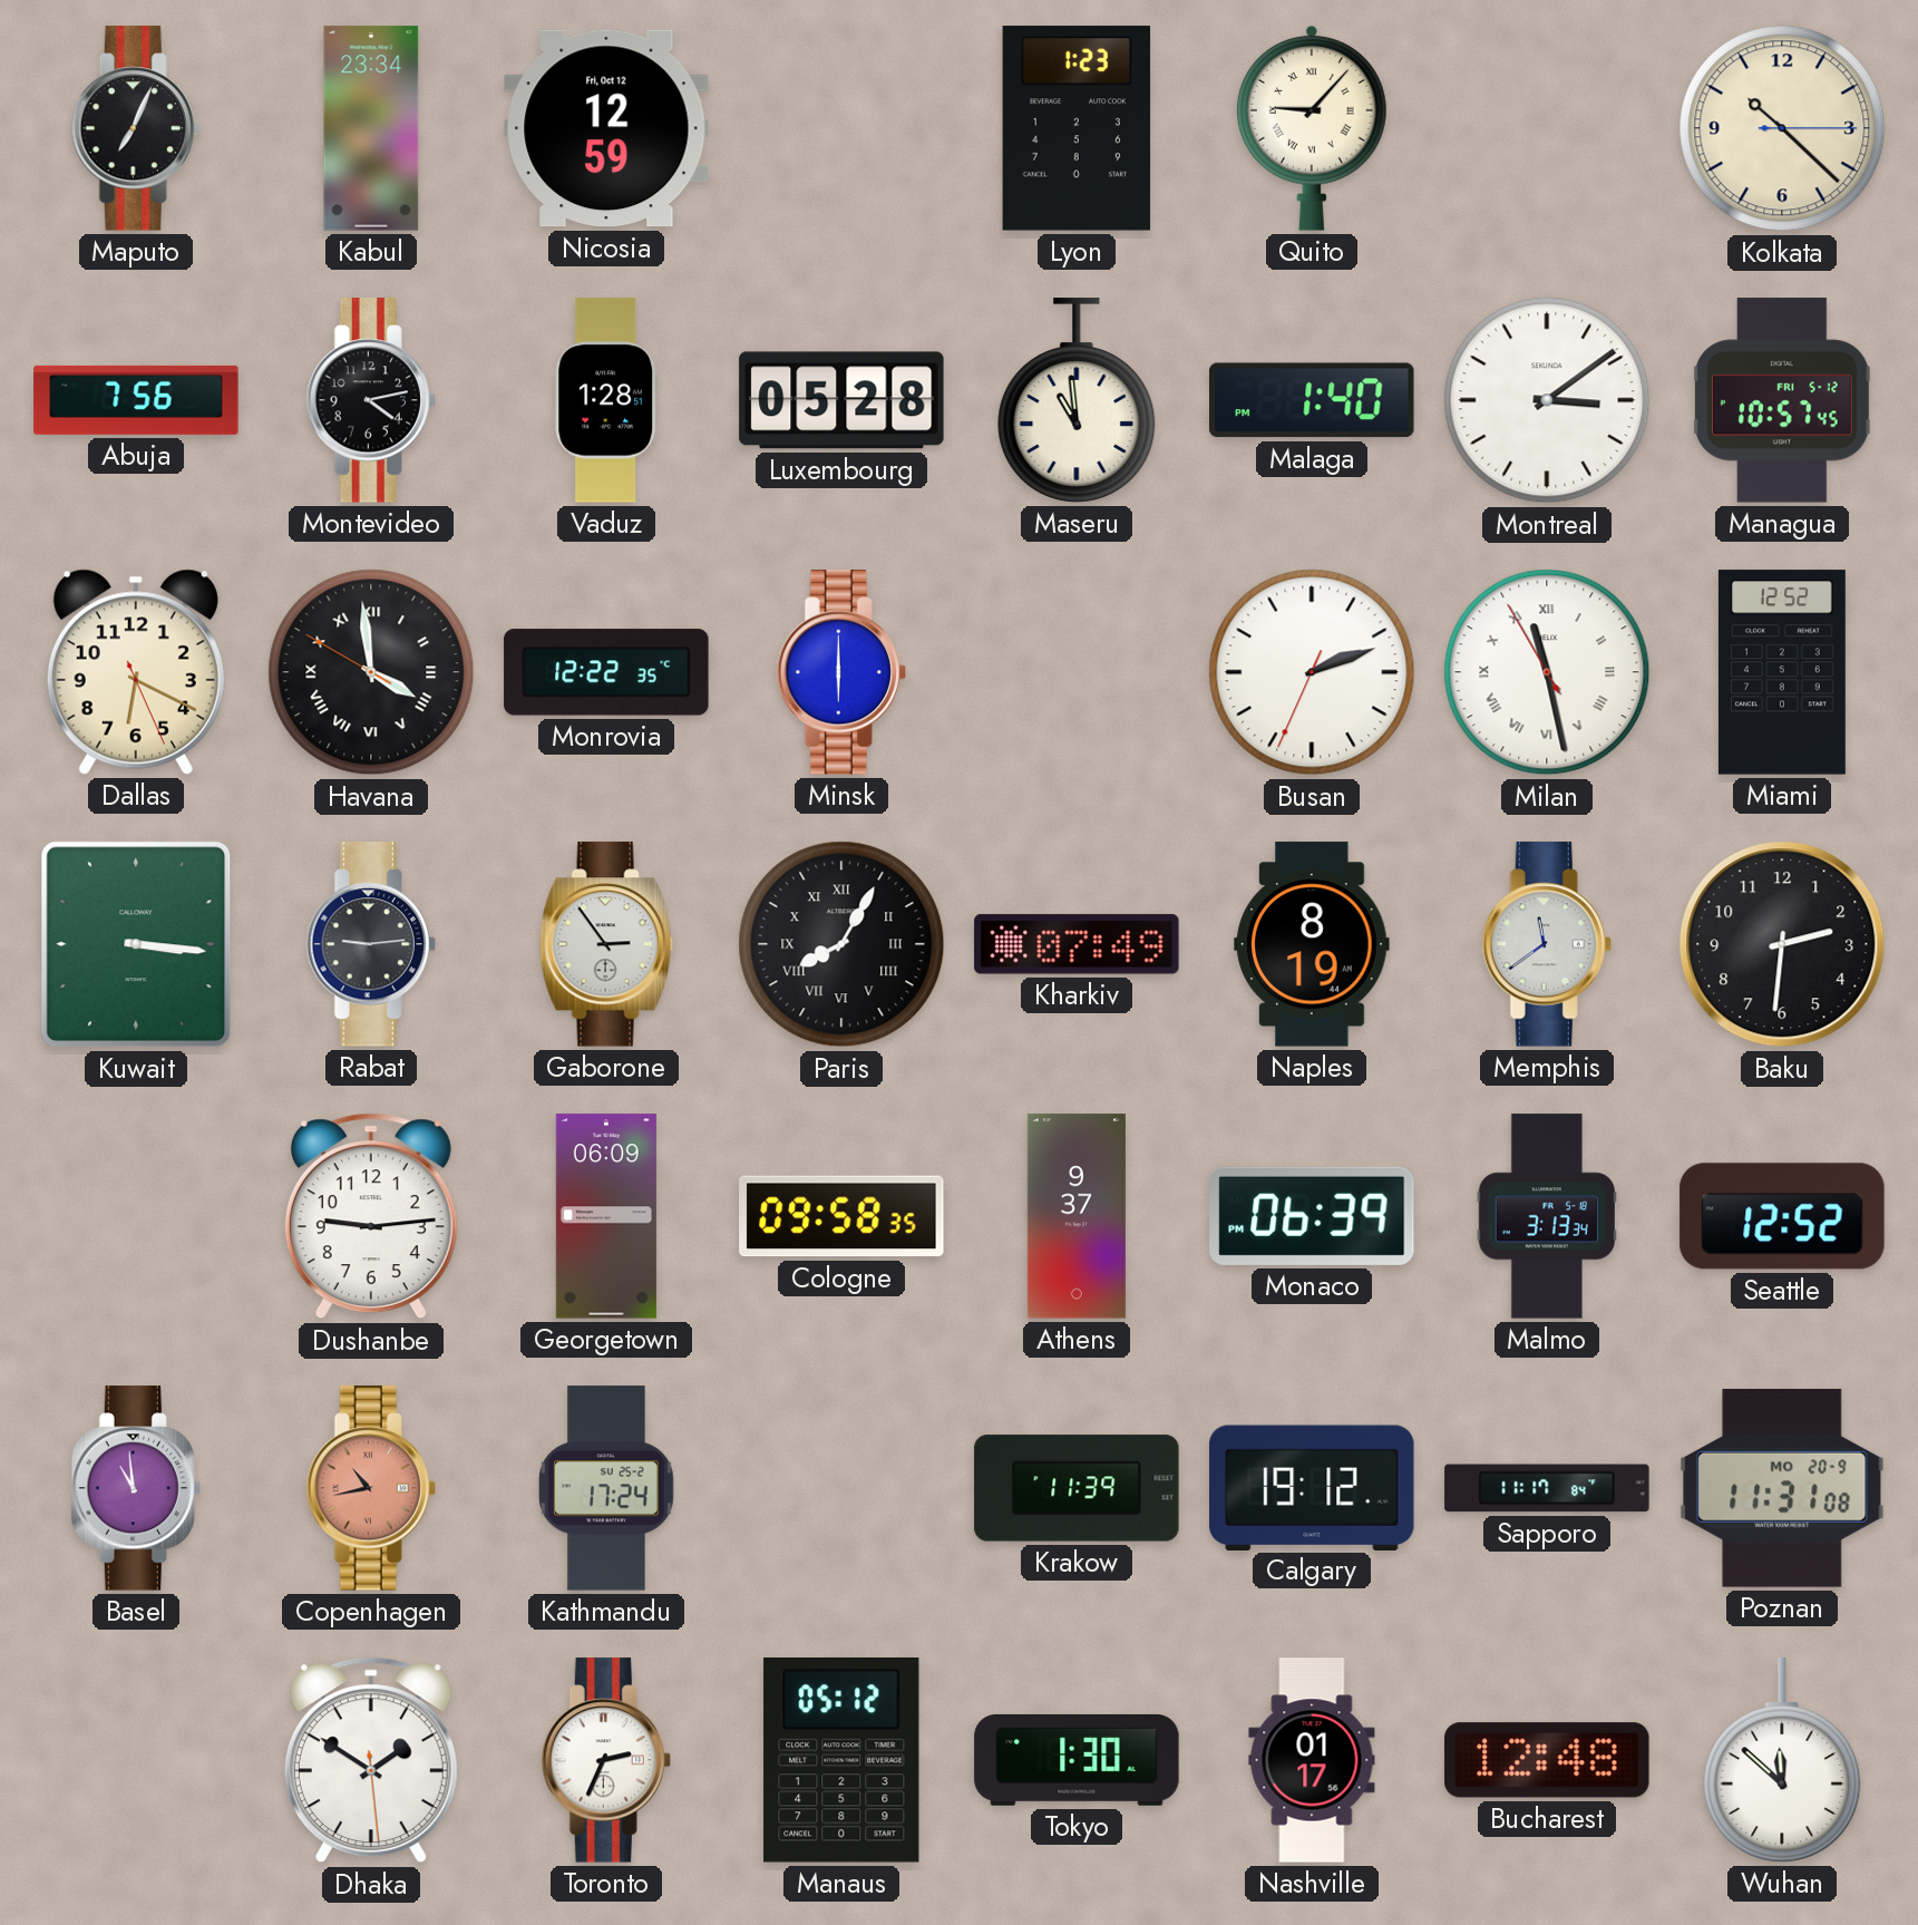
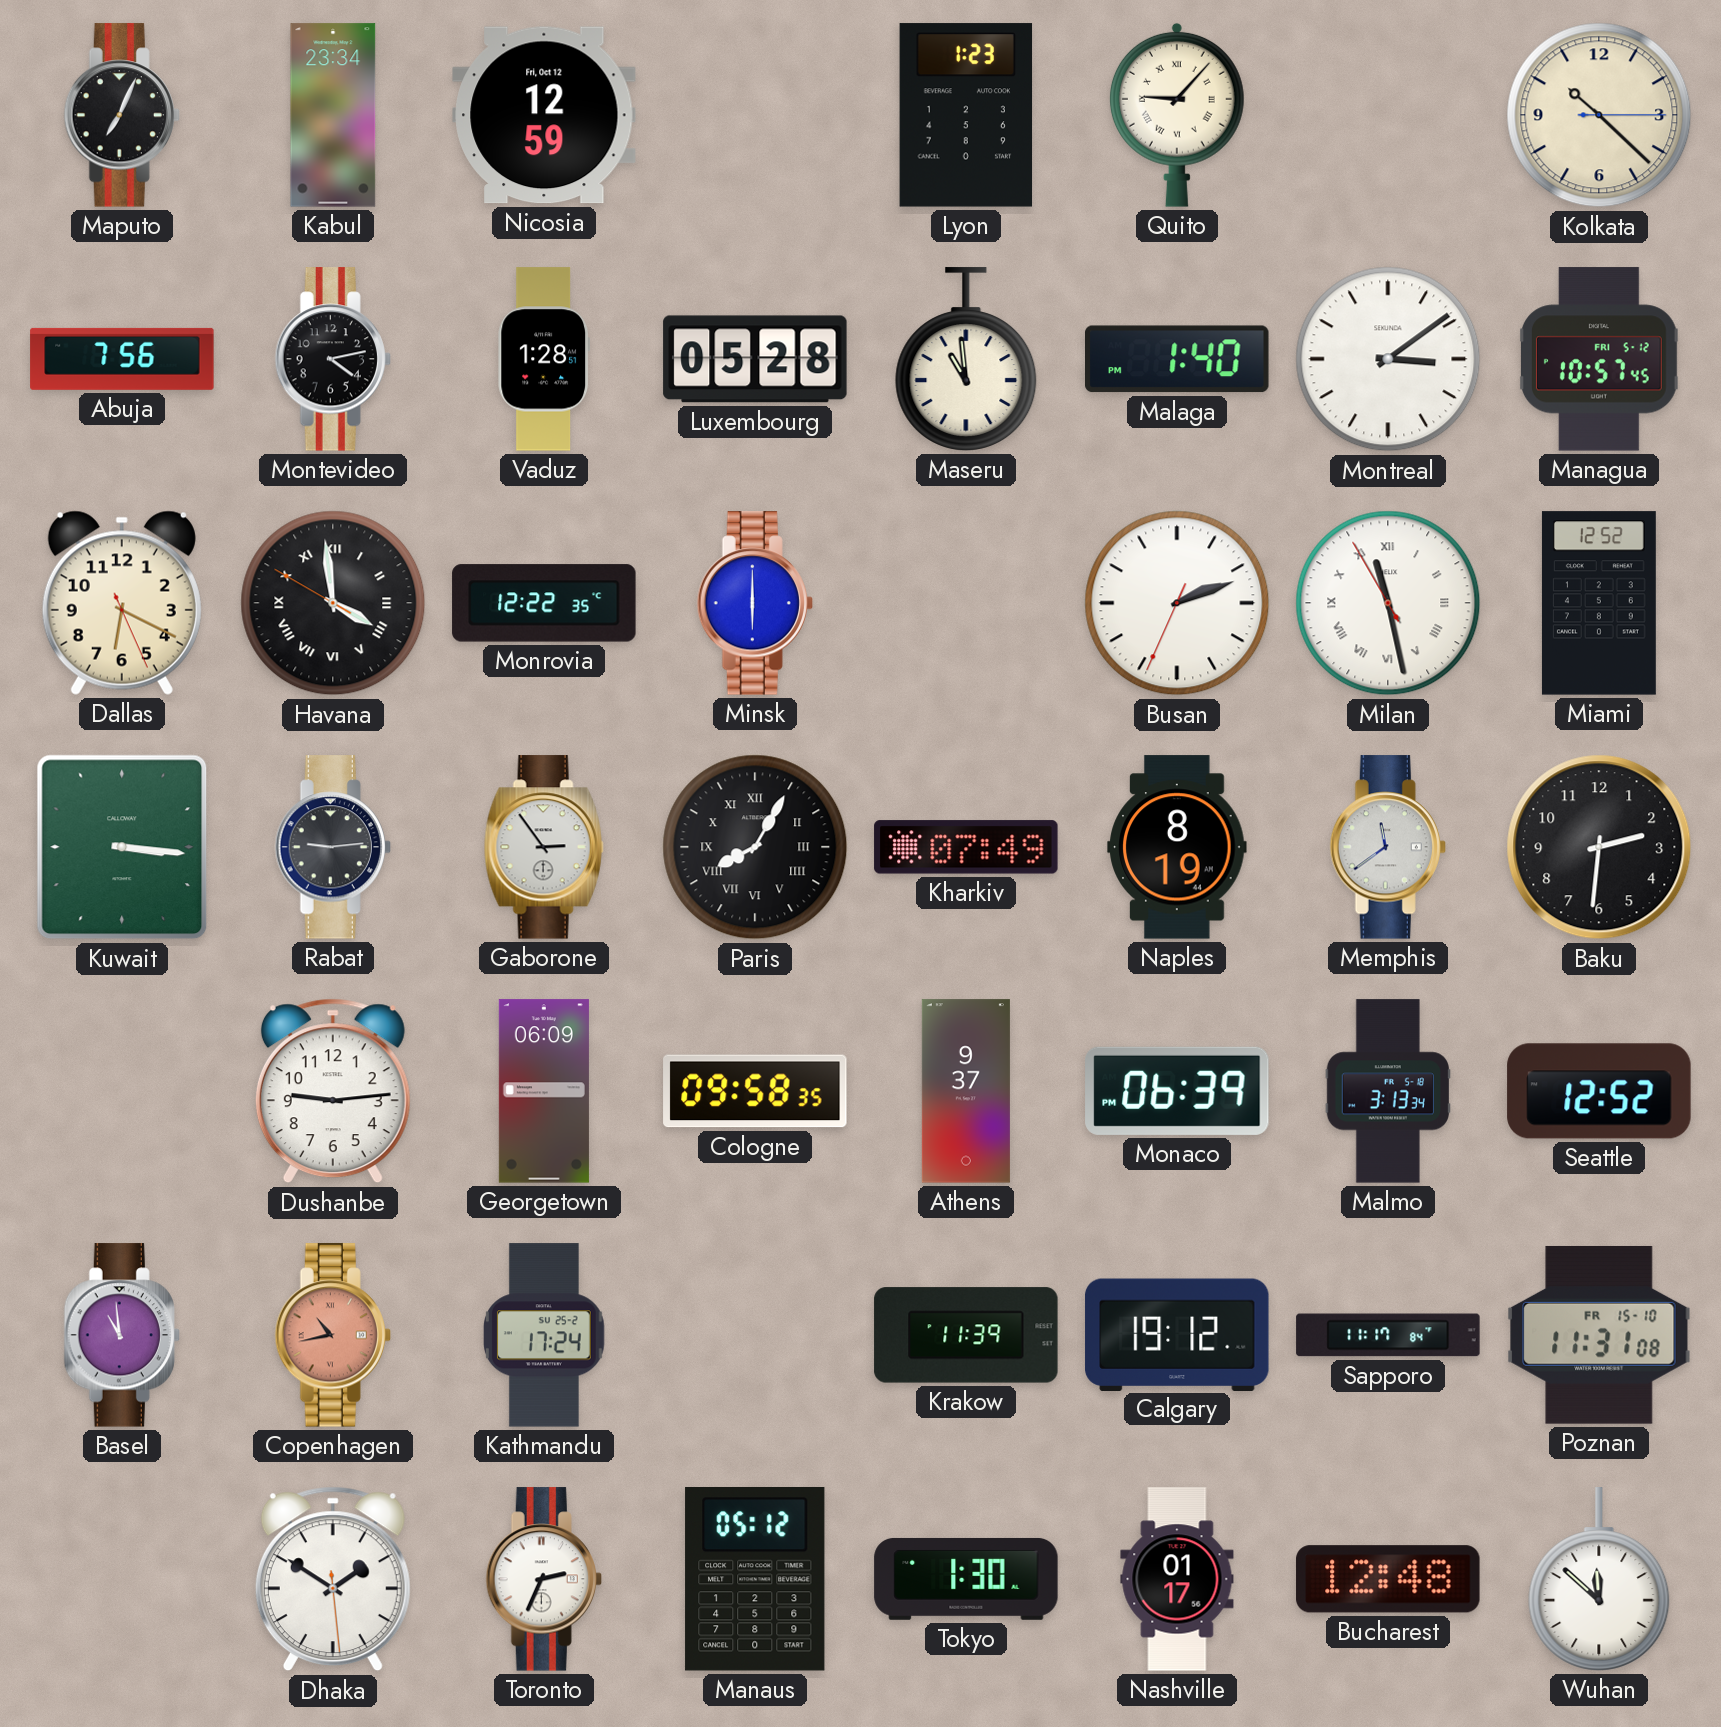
Poznan date: MO 20-9 -> FR 15-10
